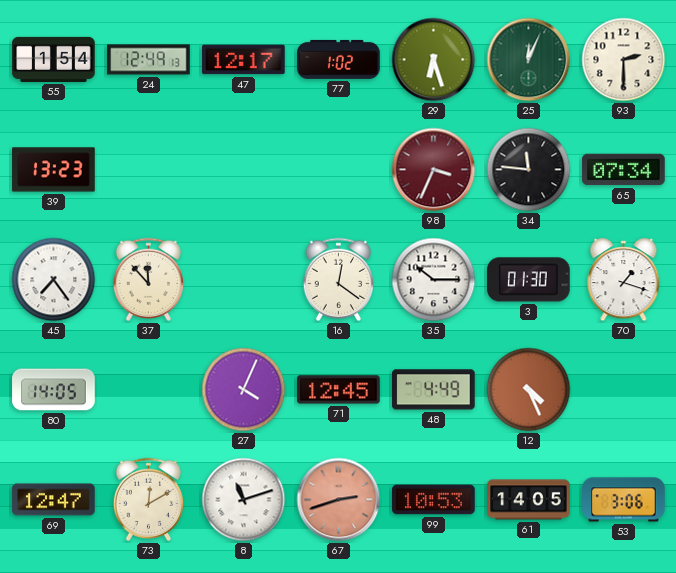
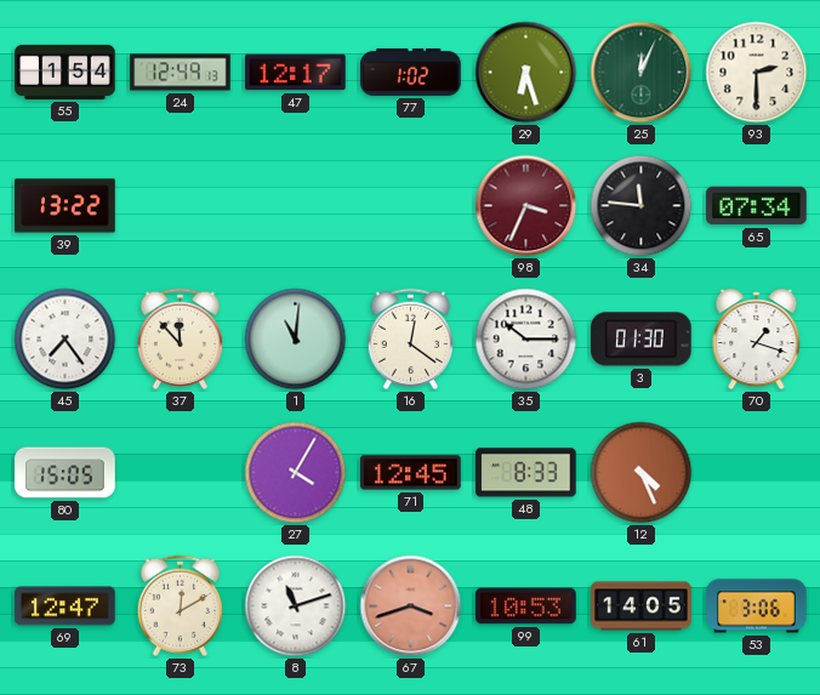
39: 13:23 -> 13:22
1: none -> 11:01
80: 14:05 -> 15:05
27: 4:04 -> 4:05
48: 4:49 -> 8:33
67: 2:42 -> 3:42
